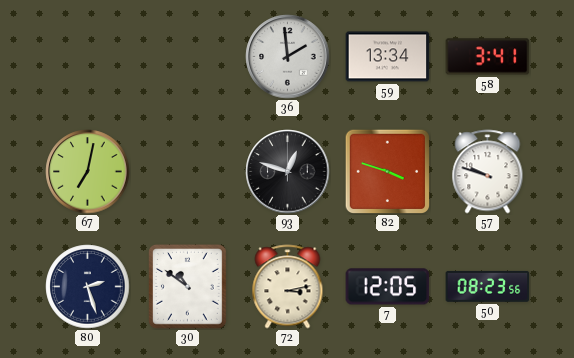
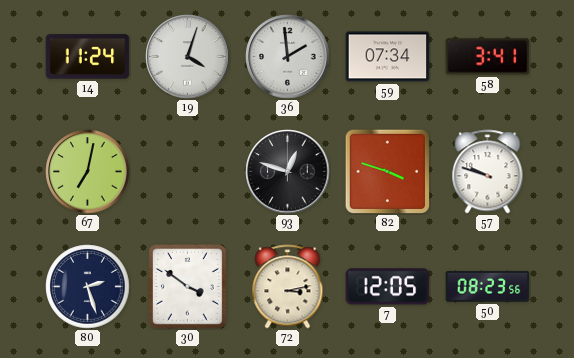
14: none -> 11:24
19: none -> 4:03
59: 13:34 -> 07:34
30: 10:51 -> 3:51
